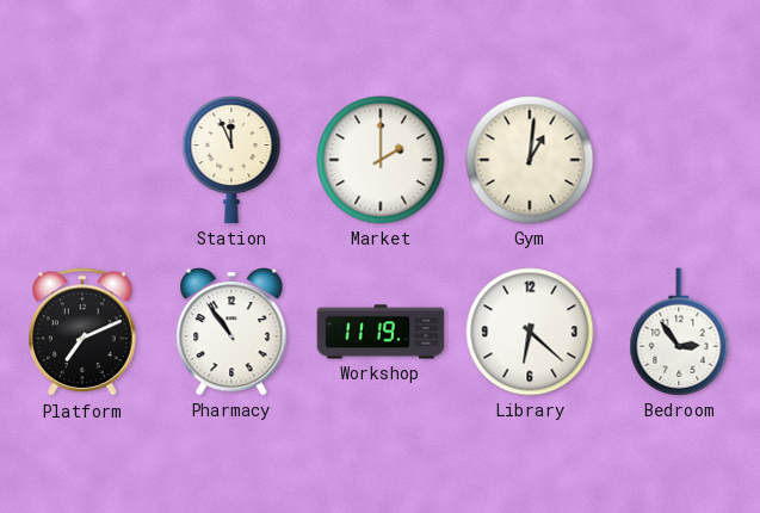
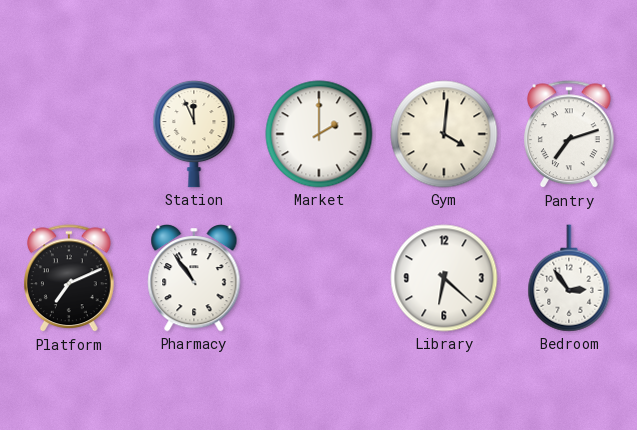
Gym: 1:01 -> 4:01
Pantry: none -> 7:12
Workshop: 11:19 -> none
